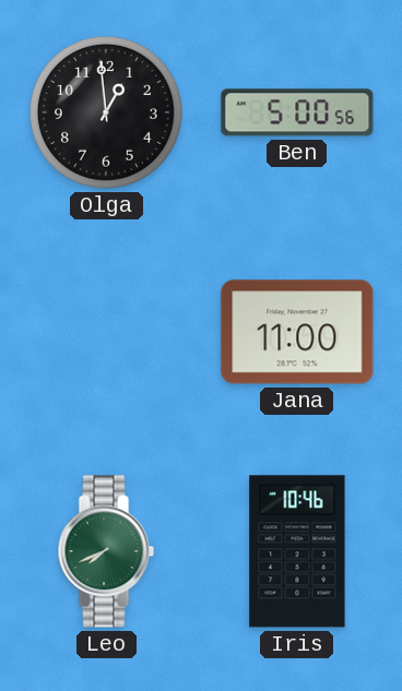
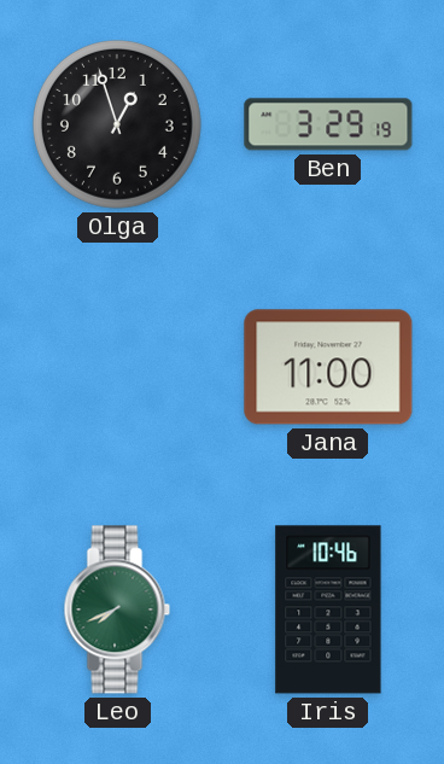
Olga: 12:59 -> 12:57
Ben: 5:00 -> 3:29
